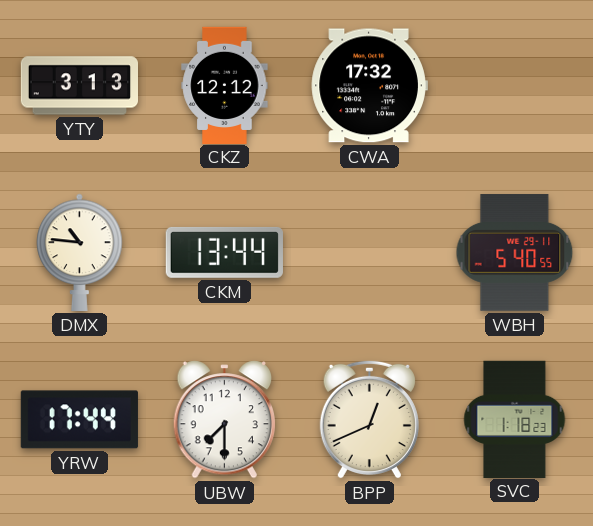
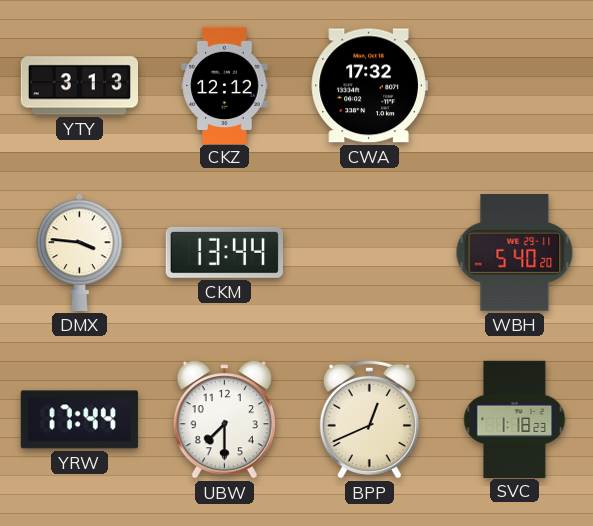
DMX: 10:46 -> 3:46
WBH: 5:40:55 -> 5:40:20
